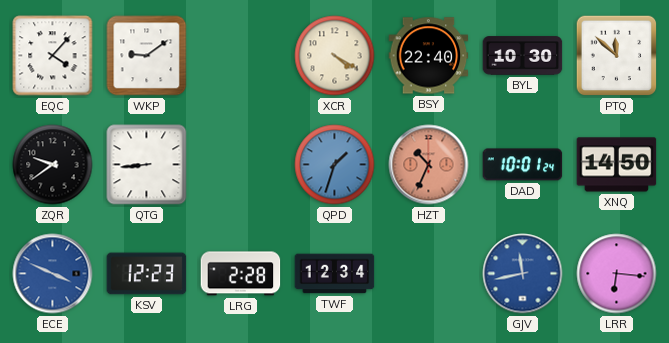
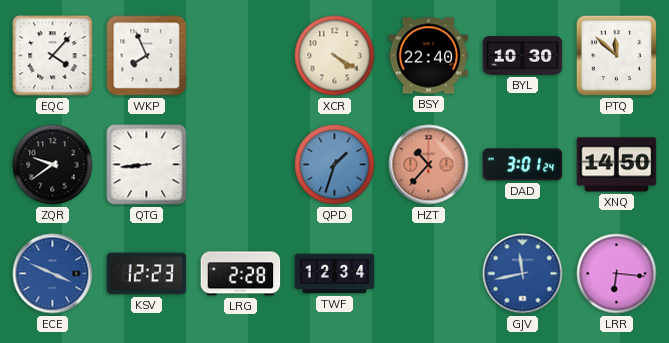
WKP: 9:09 -> 7:56
HZT: 10:34 -> 10:37
DAD: 10:01 -> 3:01
